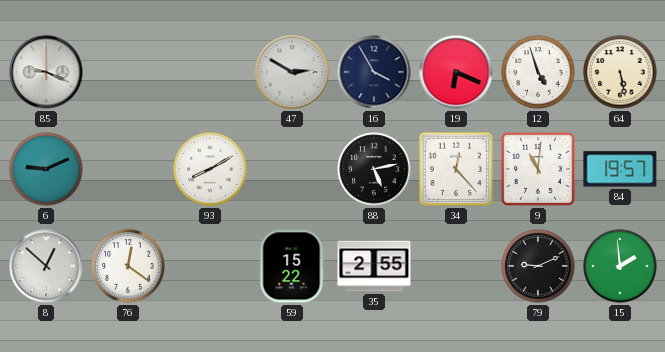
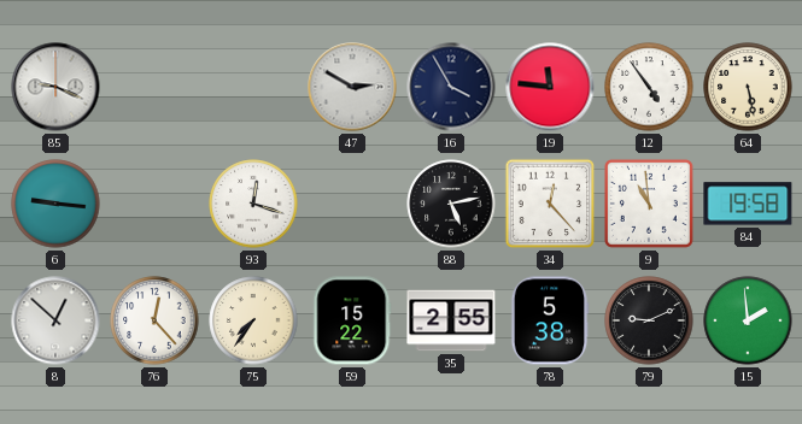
19: 6:19 -> 11:46
12: 4:57 -> 4:54
6: 9:11 -> 9:16
93: 8:10 -> 12:18
9: 11:01 -> 10:59
84: 19:57 -> 19:58
76: 12:21 -> 12:23
75: none -> 7:36
78: none -> 5:38
